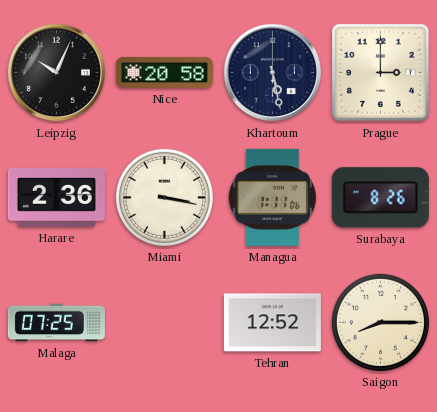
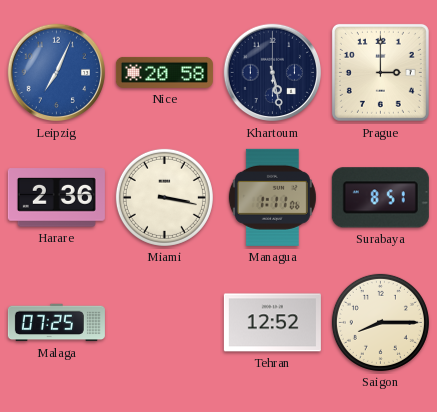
Leipzig: 10:04 -> 7:04
Leipzig dial: black -> blue
Surabaya: 8:26 -> 8:51
